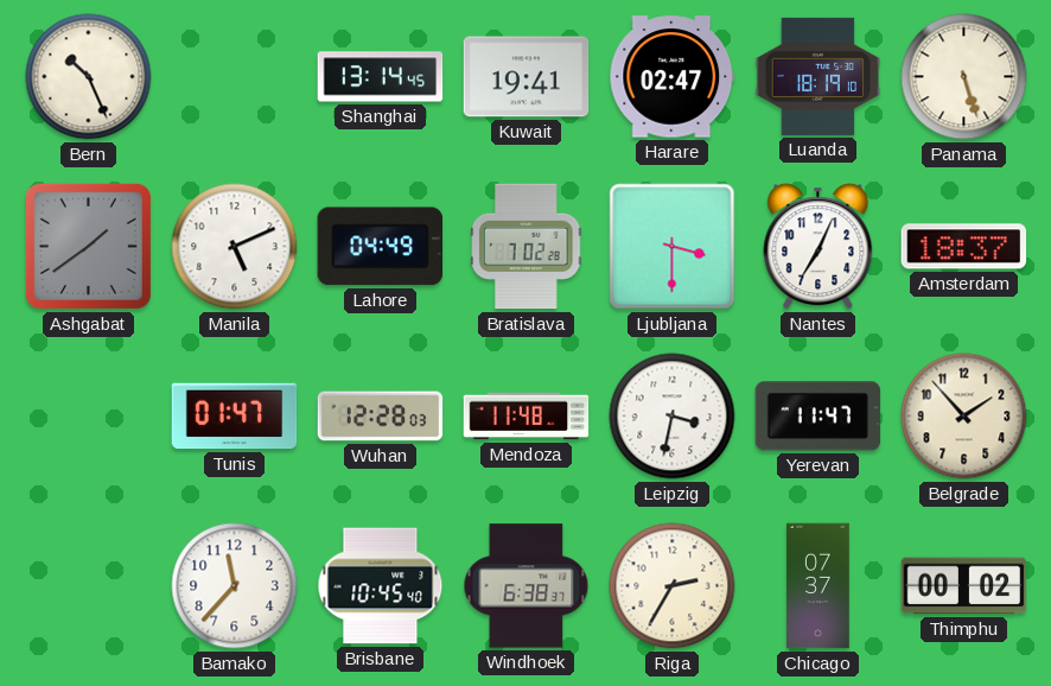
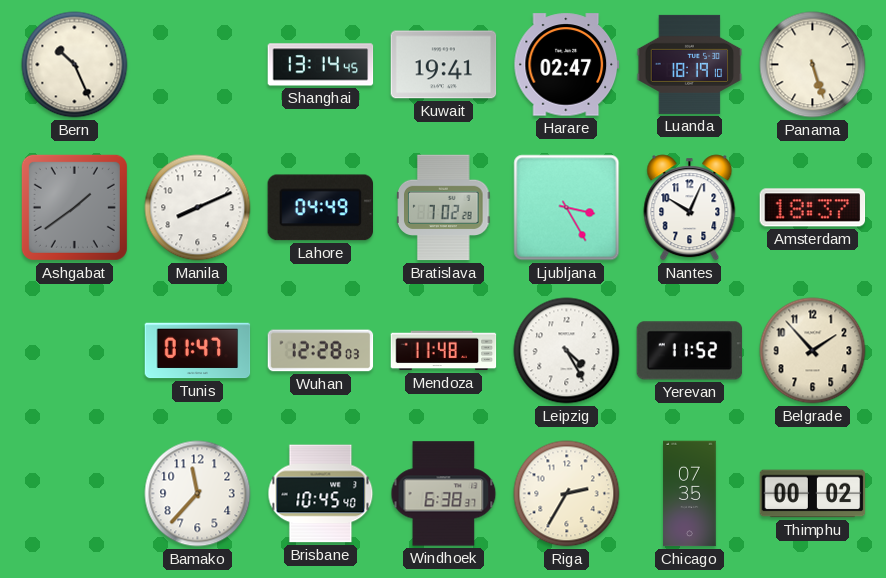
Manila: 5:11 -> 8:11
Ljubljana: 3:30 -> 3:25
Nantes: 7:04 -> 10:04
Leipzig: 3:32 -> 4:25
Yerevan: 11:47 -> 11:52
Chicago: 07:37 -> 07:35
